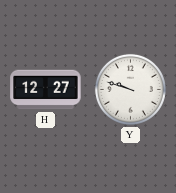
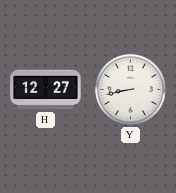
Y: 9:48 -> 8:43
